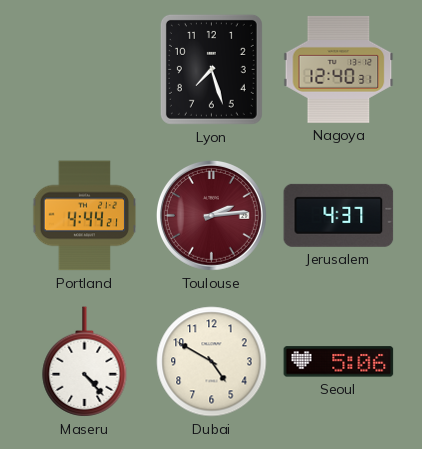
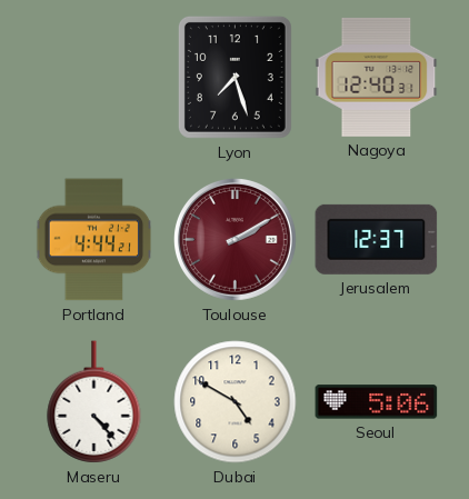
Toulouse: 2:14 -> 2:10
Jerusalem: 4:37 -> 12:37
